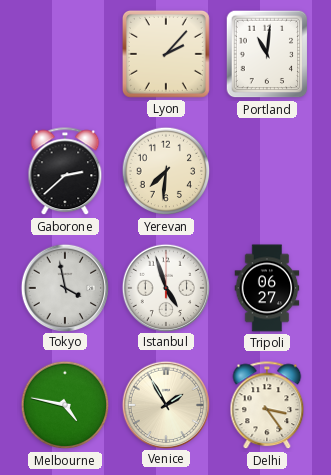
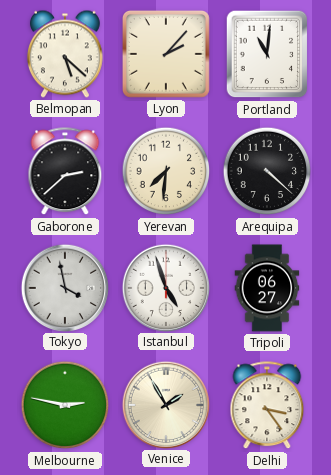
Belmopan: none -> 5:22
Arequipa: none -> 4:22
Melbourne: 4:47 -> 2:47
